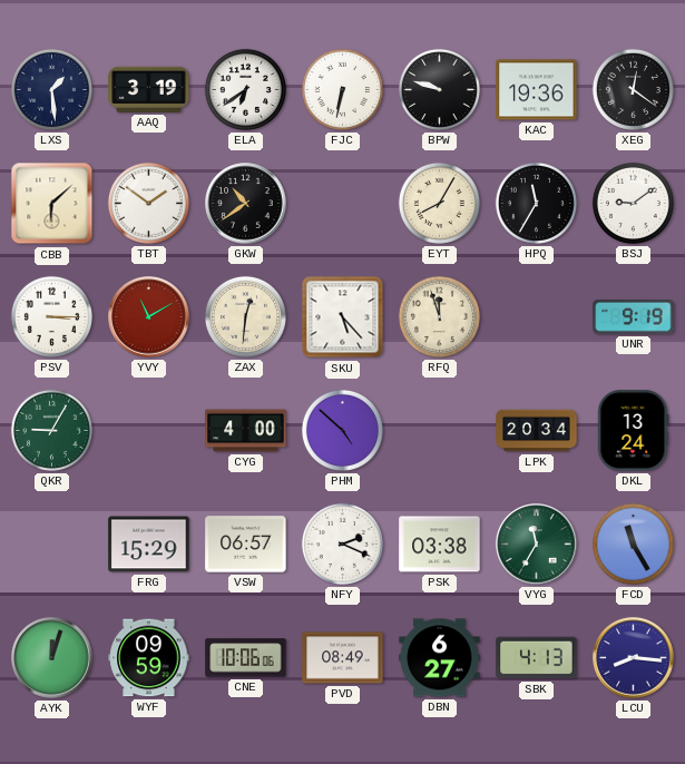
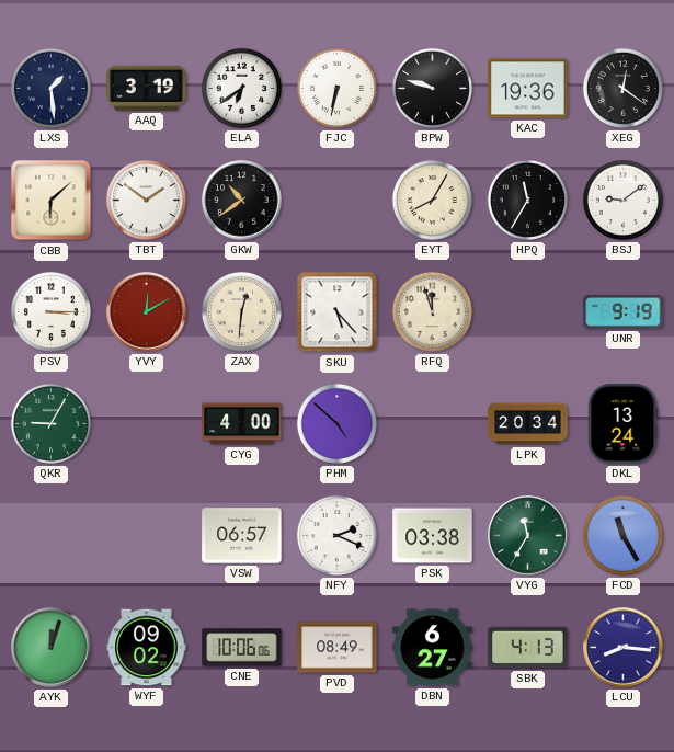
YVY: 11:10 -> 12:10
FRG: 15:29 -> none
WYF: 09:59 -> 09:02
